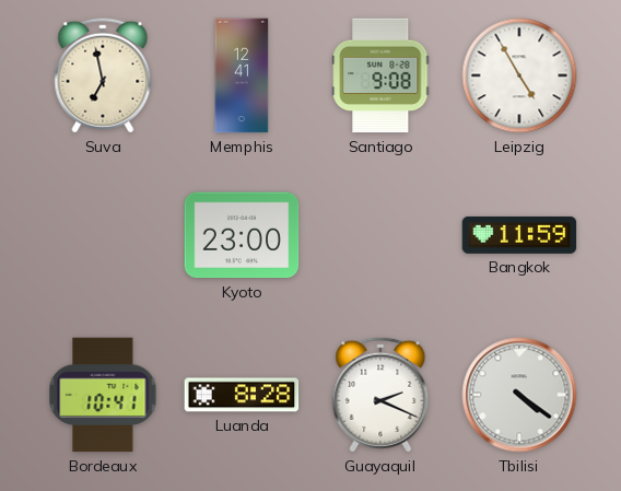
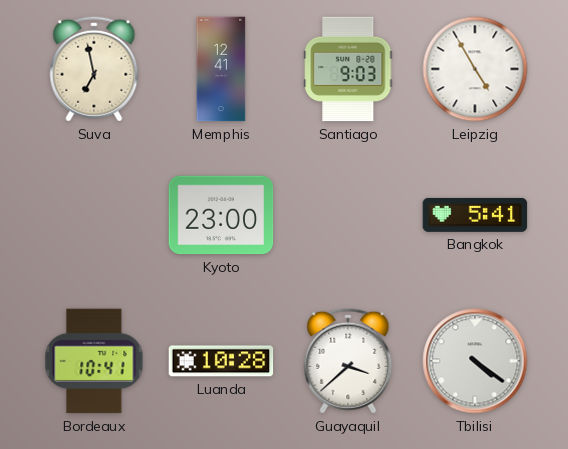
Santiago: 9:08 -> 9:03
Bangkok: 11:59 -> 5:41
Luanda: 8:28 -> 10:28
Guayaquil: 2:19 -> 3:38
